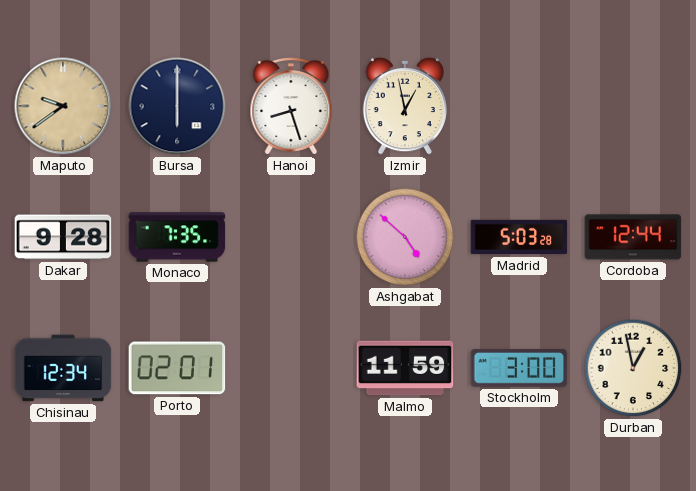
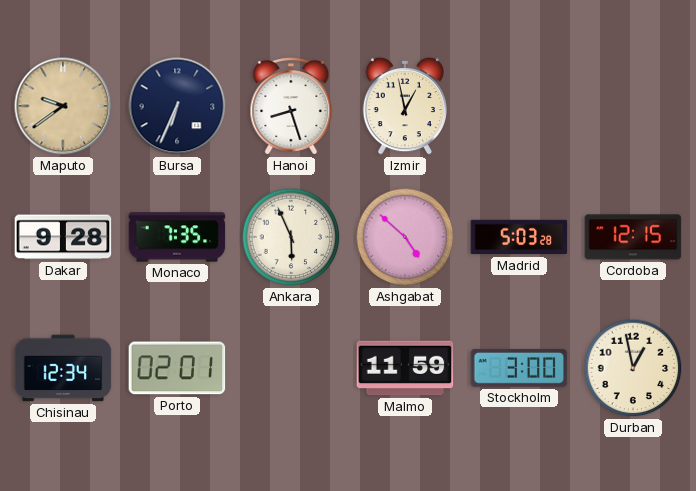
Bursa: 6:00 -> 6:34
Ankara: none -> 5:56
Cordoba: 12:44 -> 12:15
